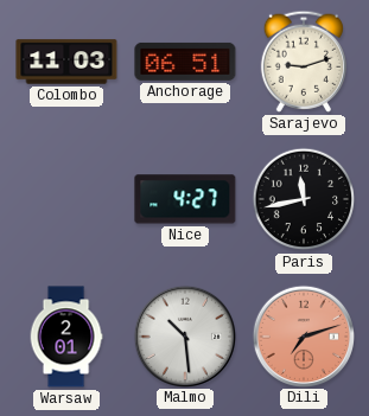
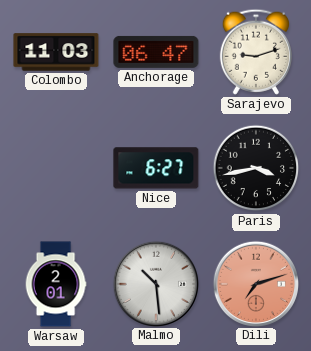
Anchorage: 06:51 -> 06:47
Nice: 4:27 -> 6:27
Paris: 11:43 -> 3:43
